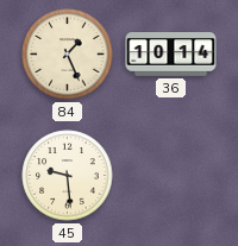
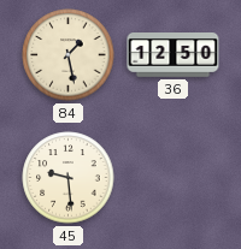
84: 1:26 -> 1:28
36: 10:14 -> 12:50
